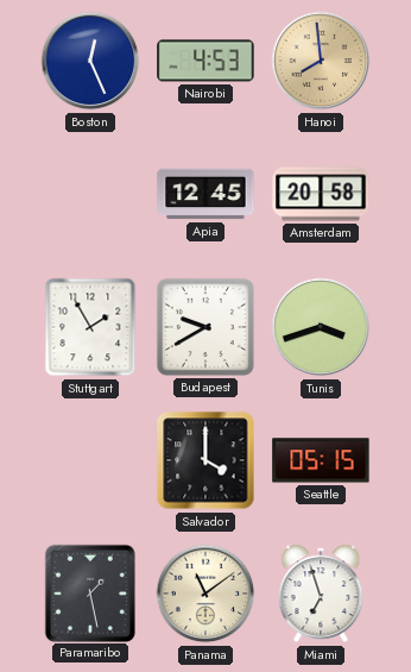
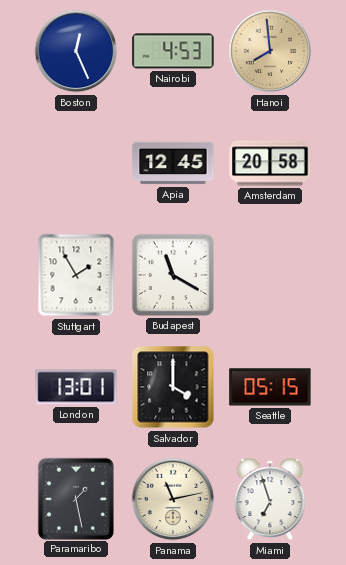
Budapest: 9:40 -> 11:20
Tunis: 3:42 -> none
London: none -> 13:01
Panama: 11:09 -> 11:13
